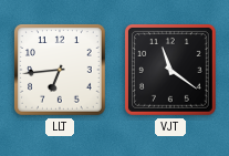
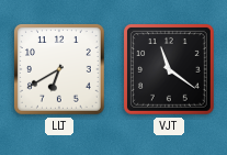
LLT: 6:44 -> 6:40
